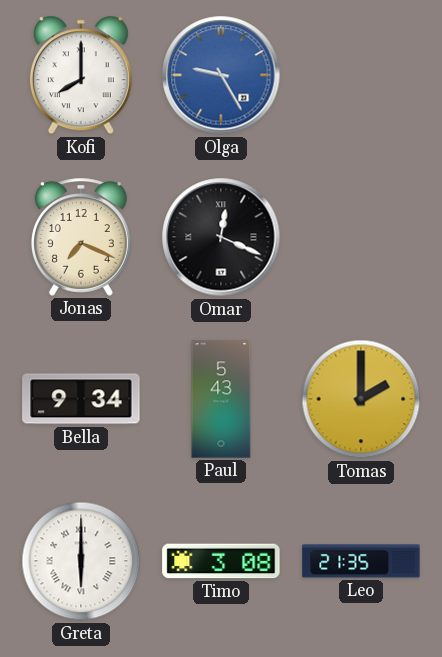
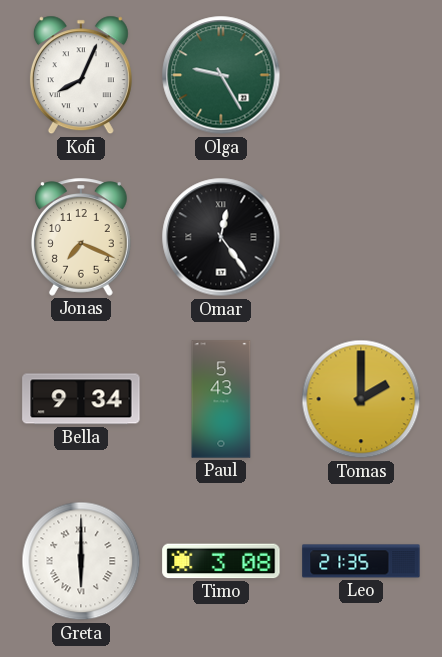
Kofi: 8:00 -> 8:04
Olga dial: blue -> green
Omar: 12:19 -> 12:24
